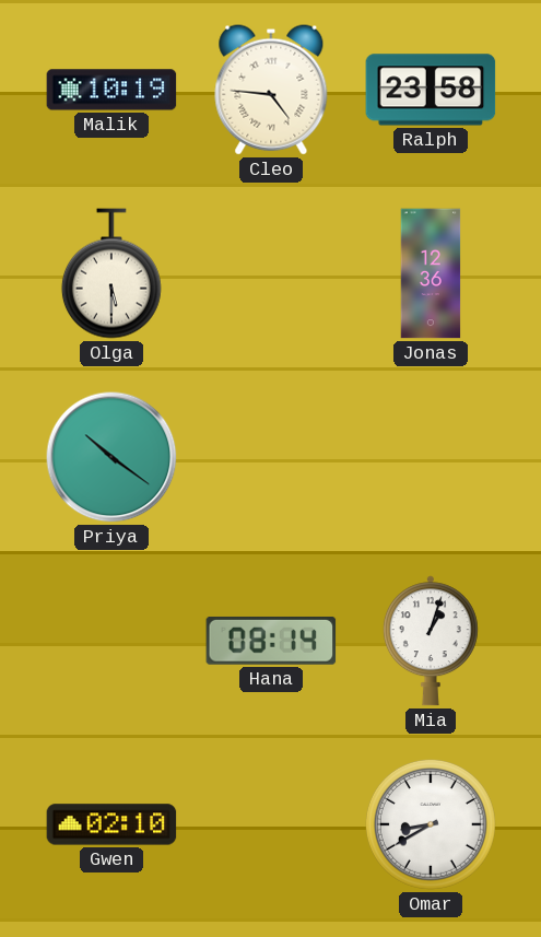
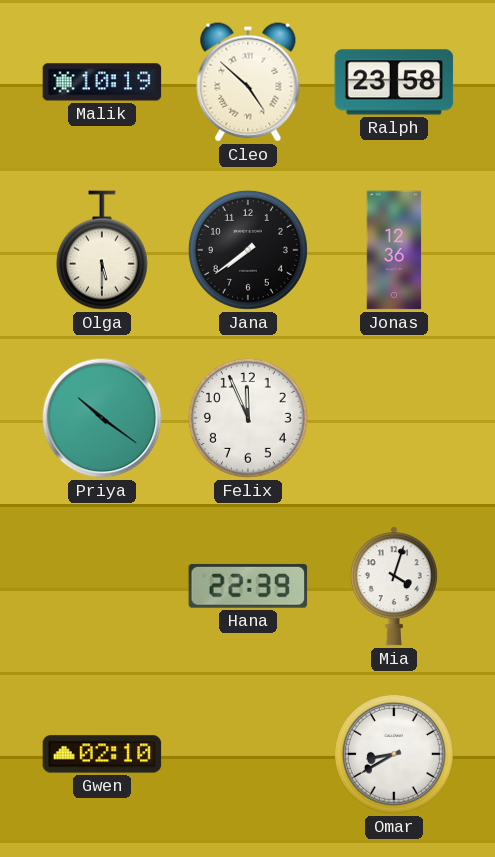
Cleo: 4:46 -> 4:52
Jana: none -> 7:39
Felix: none -> 11:56
Hana: 08:14 -> 22:39
Mia: 1:03 -> 4:03
